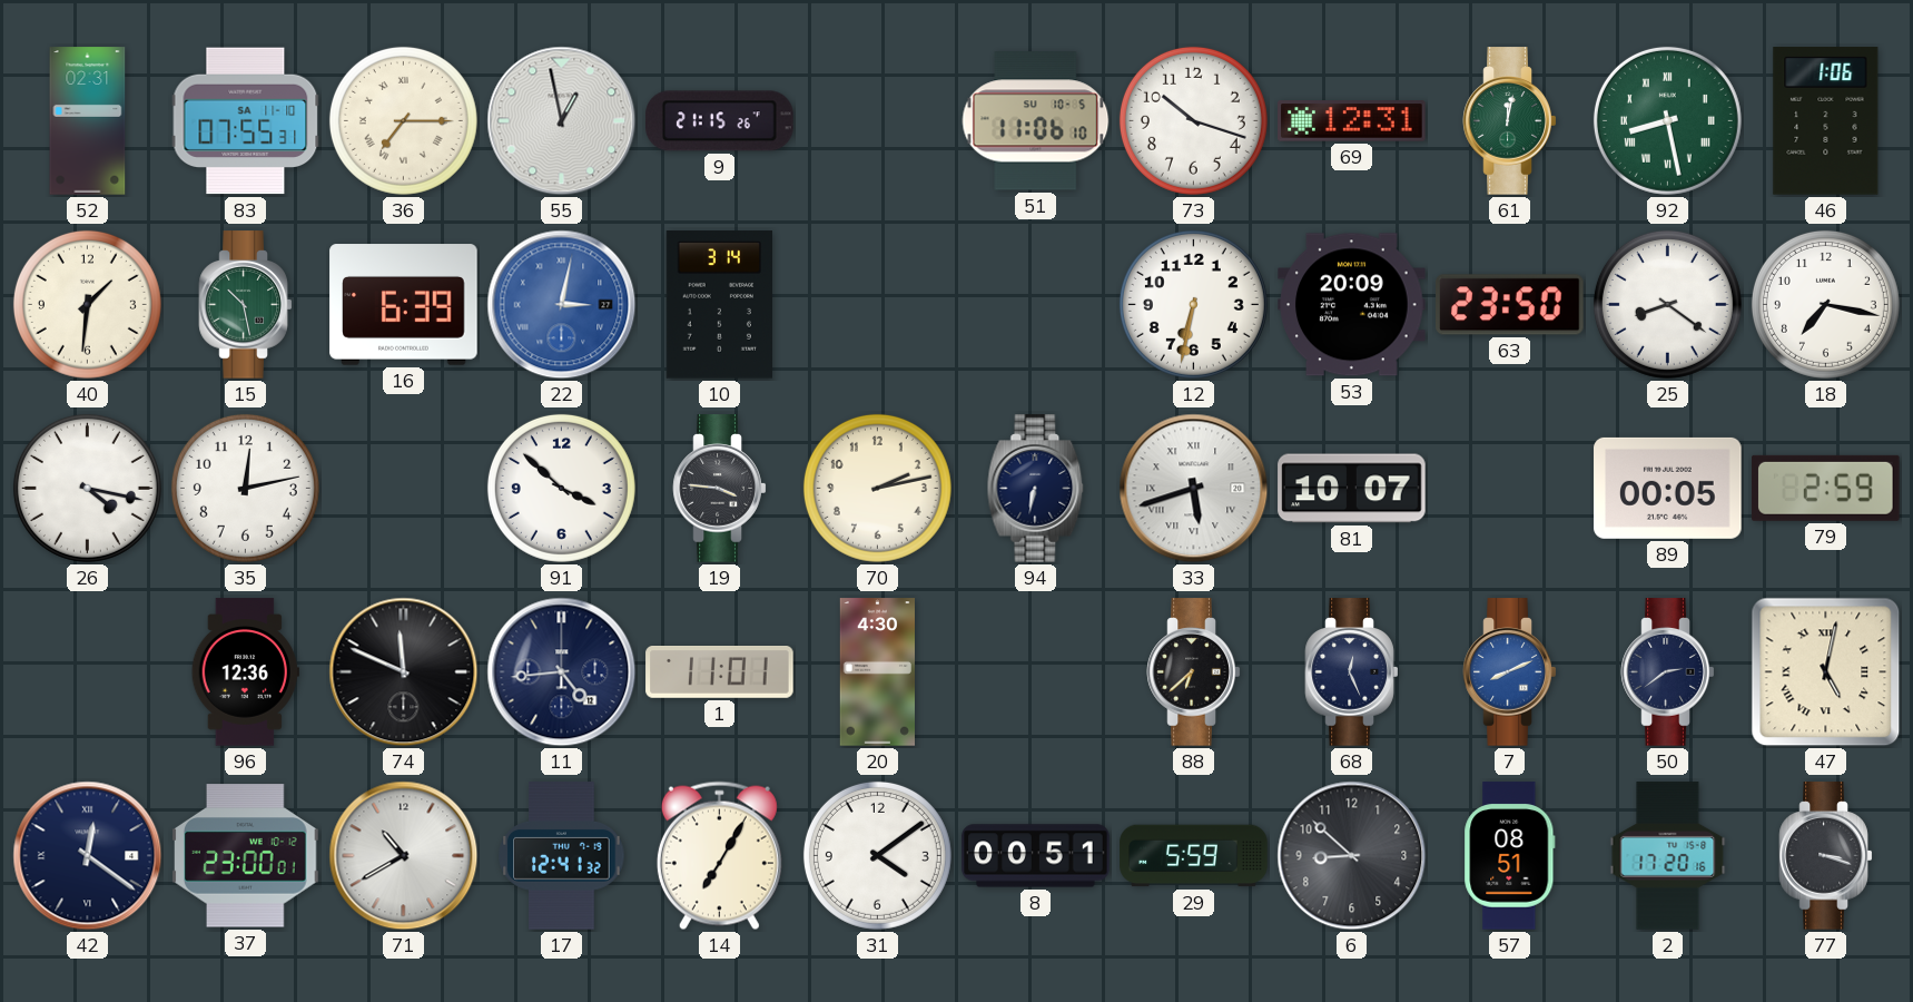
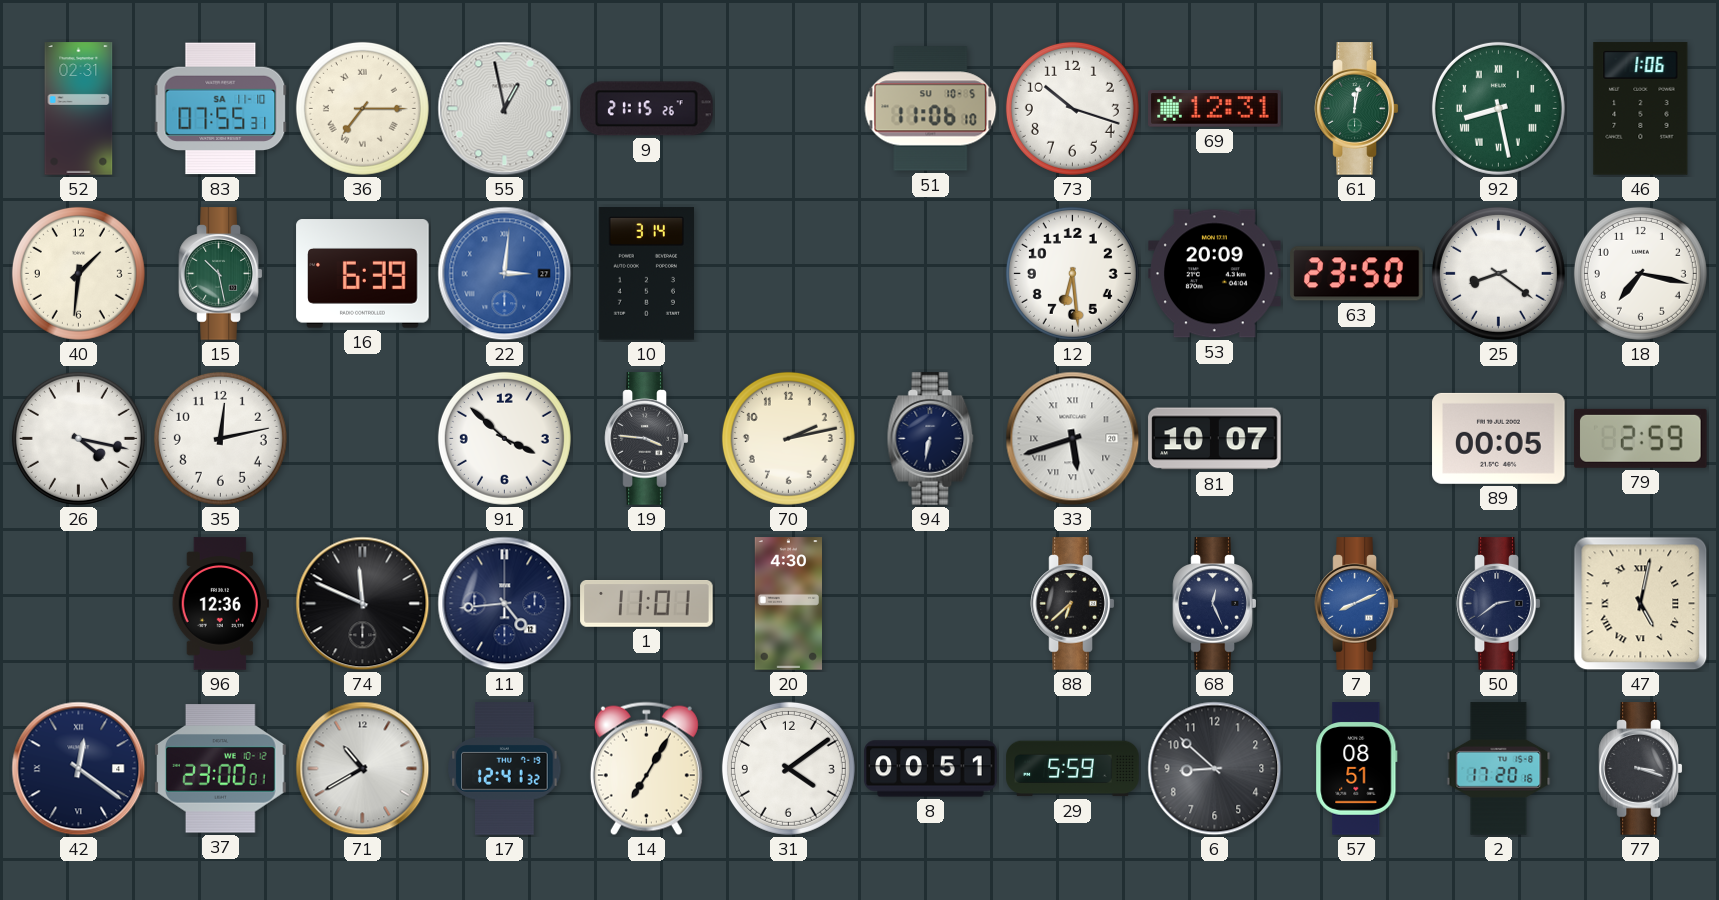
22: 3:02 -> 3:01
12: 6:32 -> 6:29
